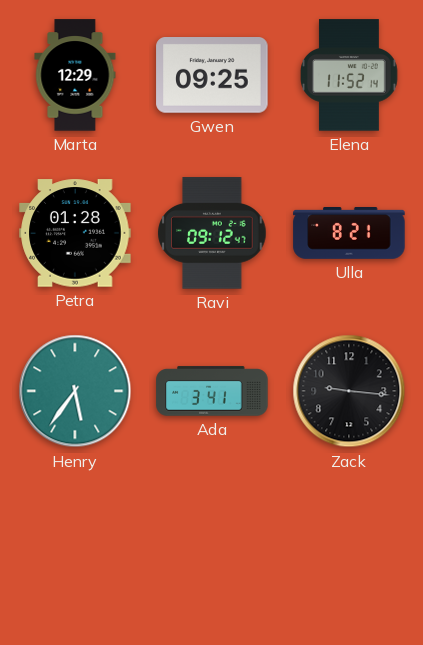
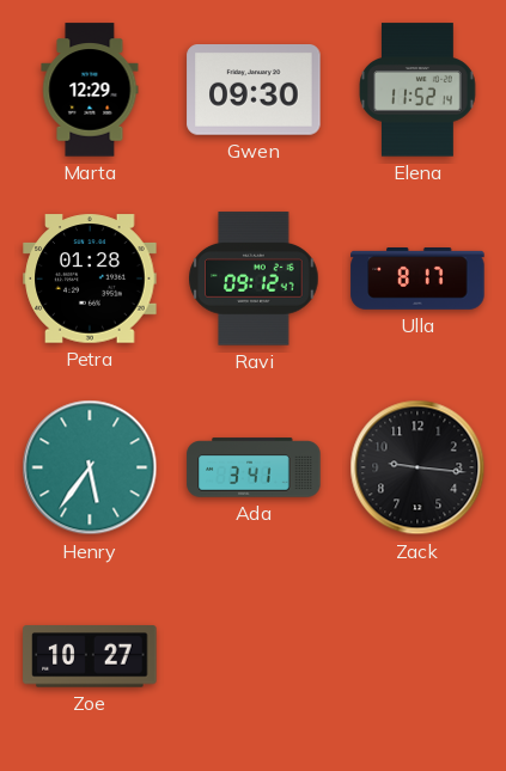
Gwen: 09:25 -> 09:30
Ulla: 8:21 -> 8:17
Zoe: none -> 10:27
